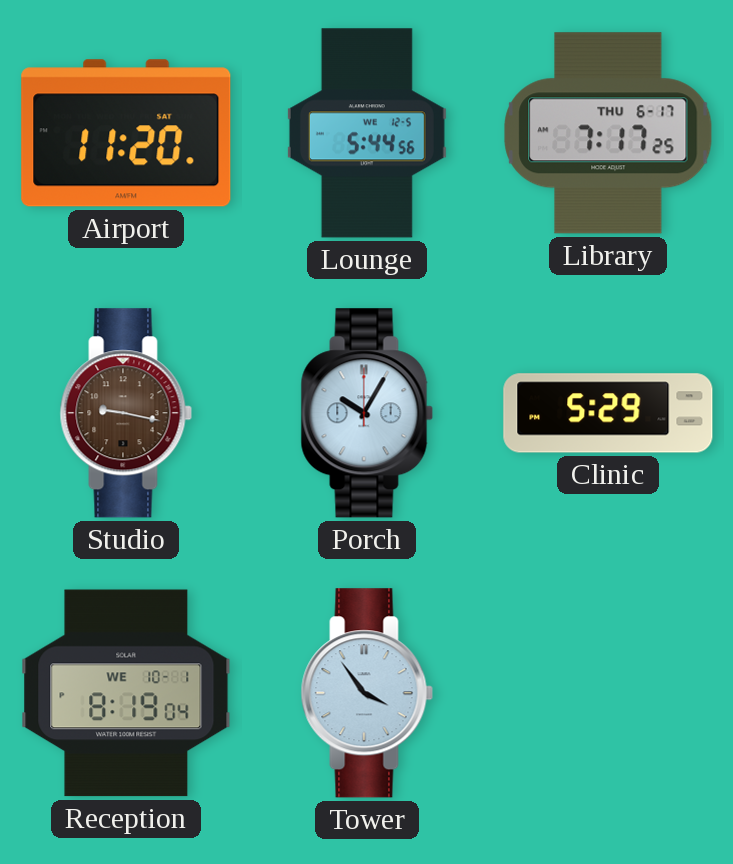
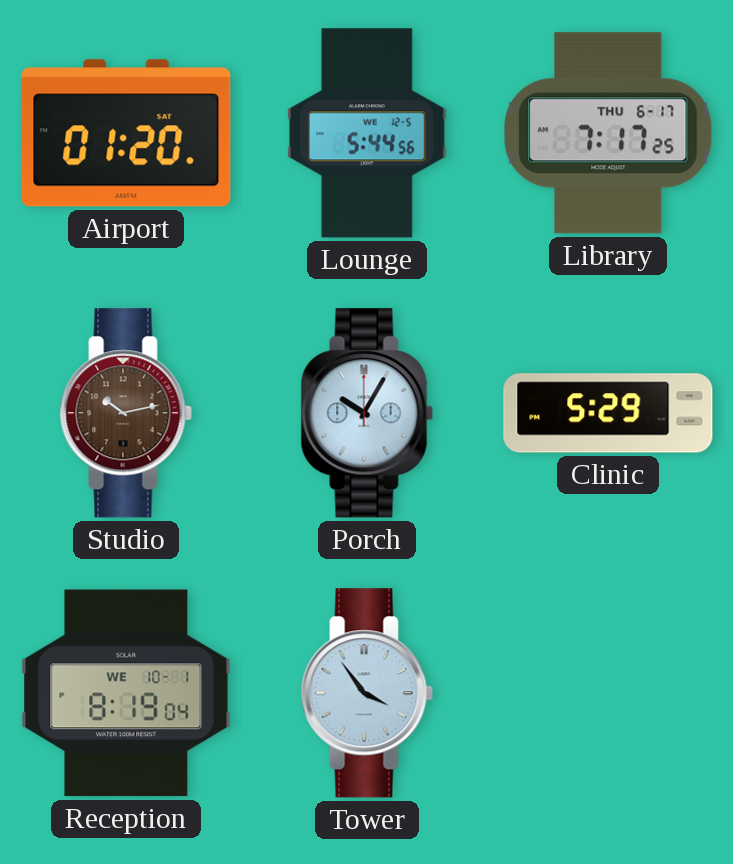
Airport: 11:20 -> 01:20
Studio: 9:17 -> 10:13
